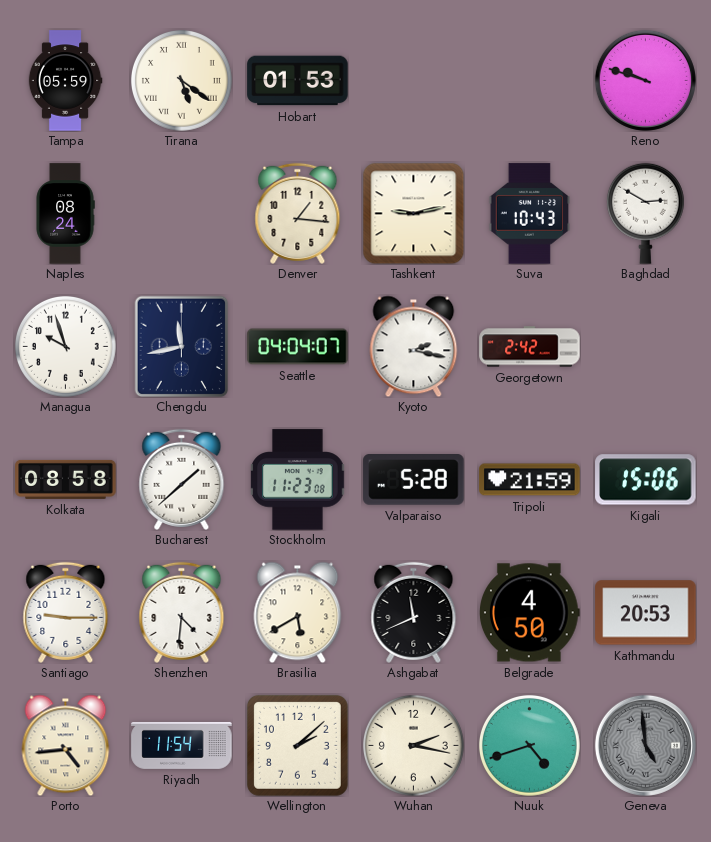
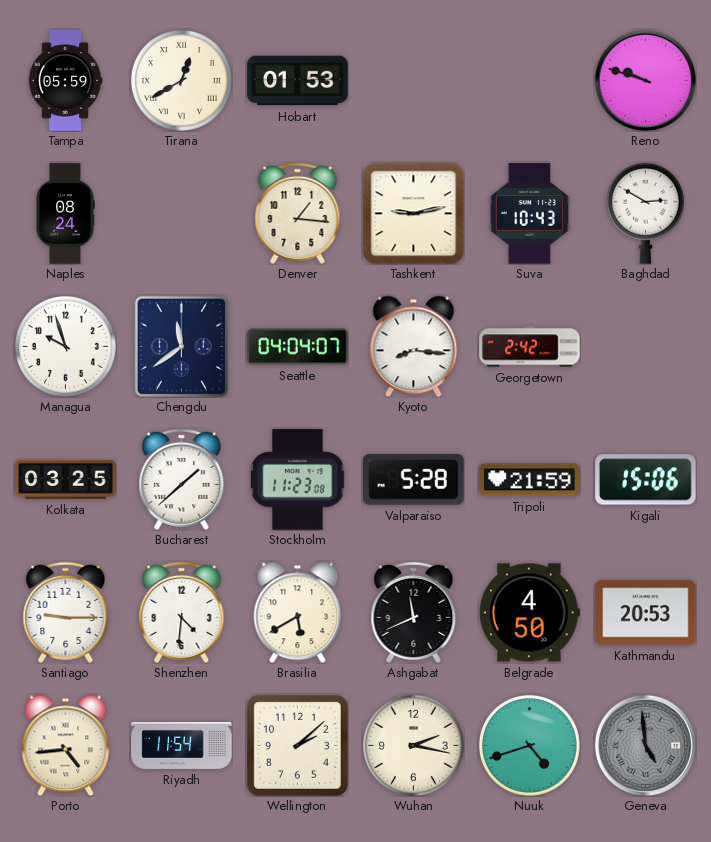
Tirana: 5:21 -> 12:40
Chengdu: 11:43 -> 11:39
Kyoto: 2:17 -> 8:16
Kolkata: 08:58 -> 03:25
